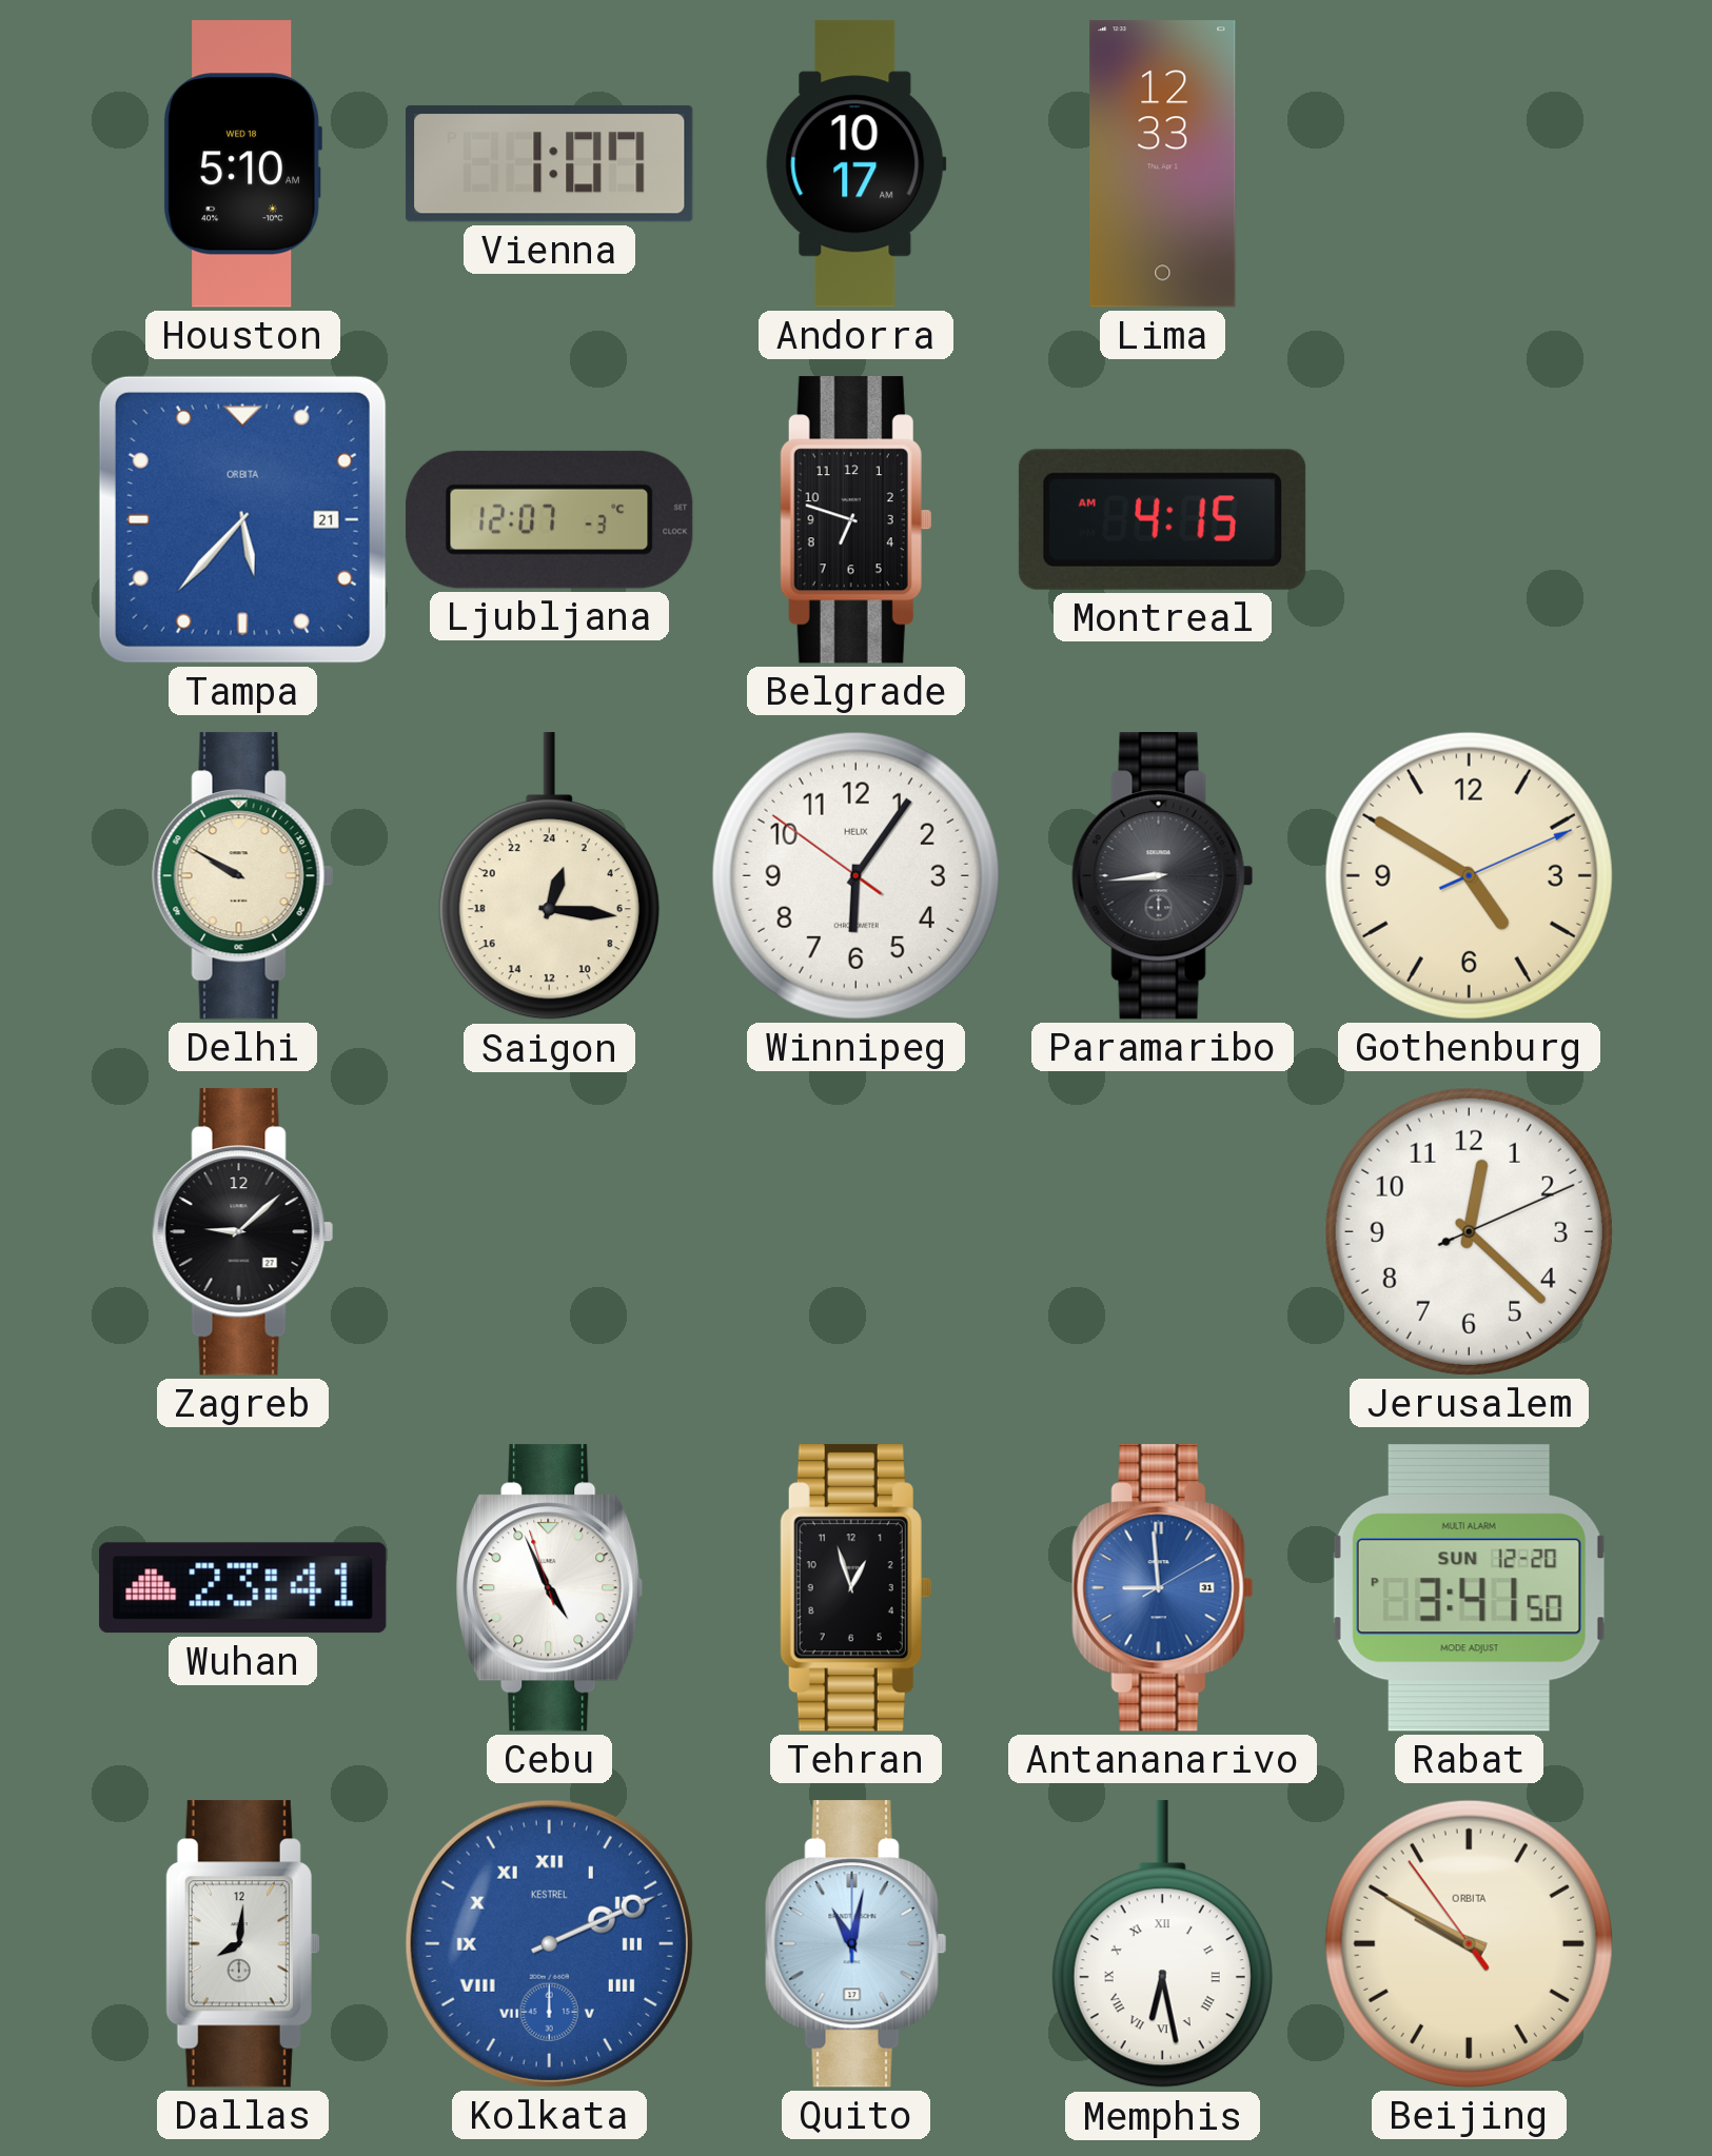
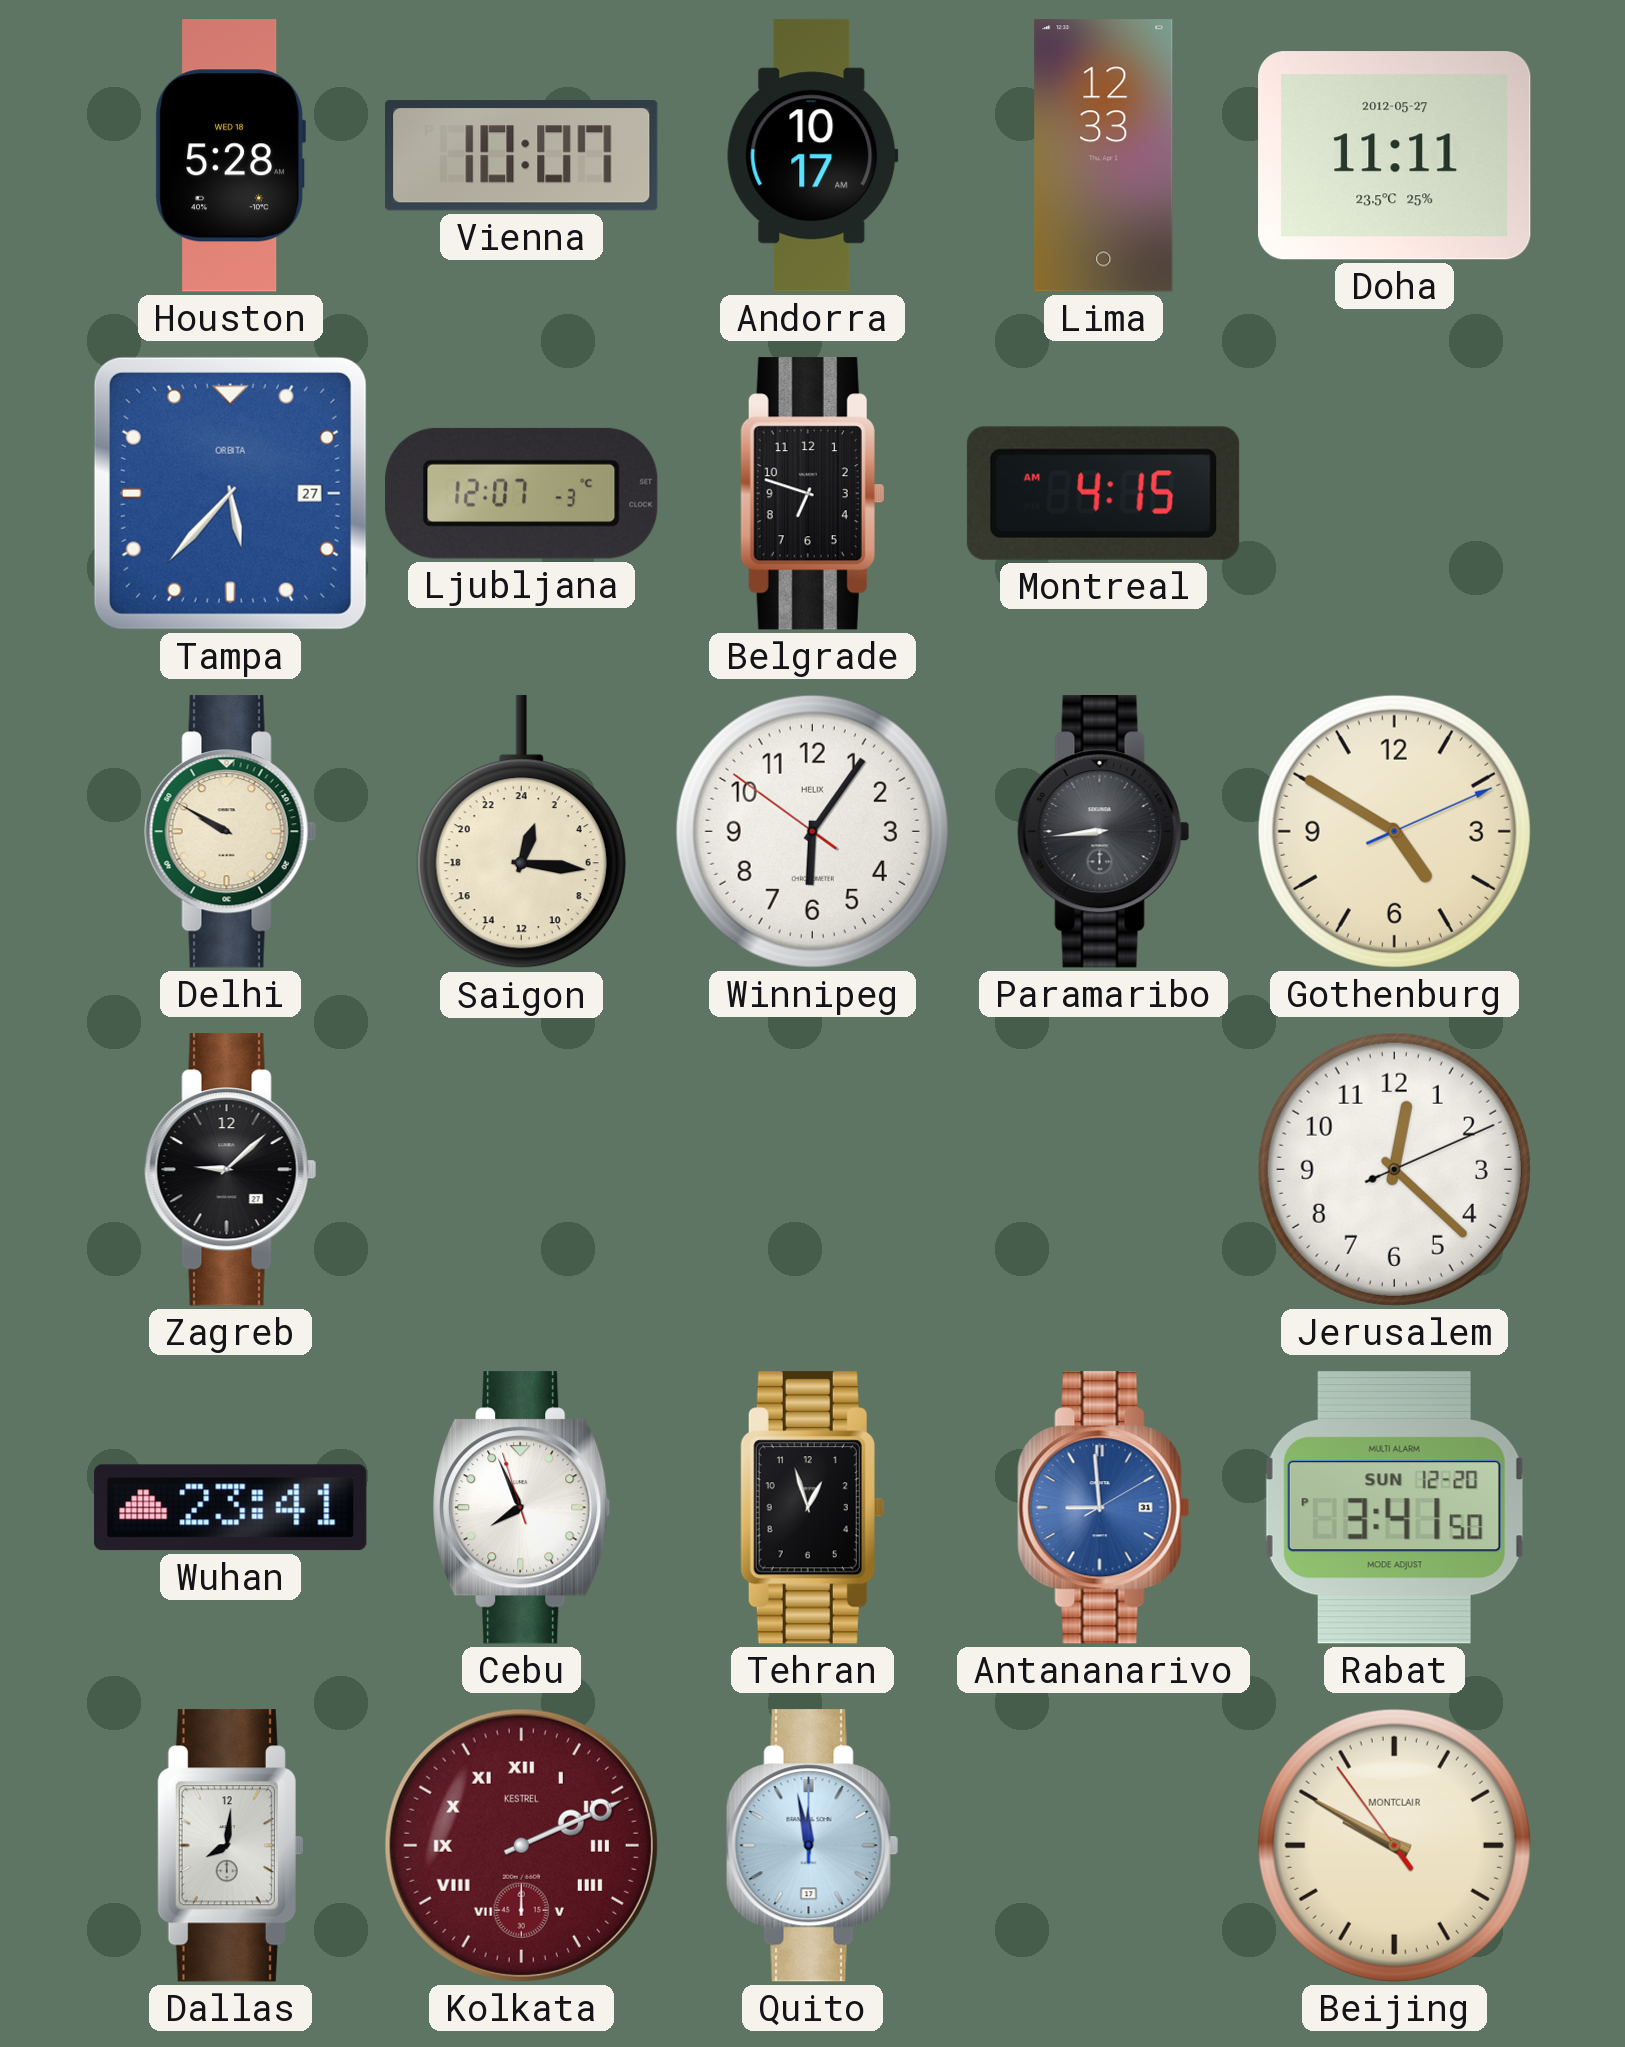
Houston: 5:10 -> 5:28
Vienna: 1:07 -> 10:07
Doha: none -> 11:11
Tampa date: 21 -> 27
Cebu: 4:55 -> 7:55
Kolkata dial: blue -> burgundy
Quito: 11:02 -> 11:58
Memphis: 6:28 -> none
Beijing brand: ORBITA -> MONTCLAIR
